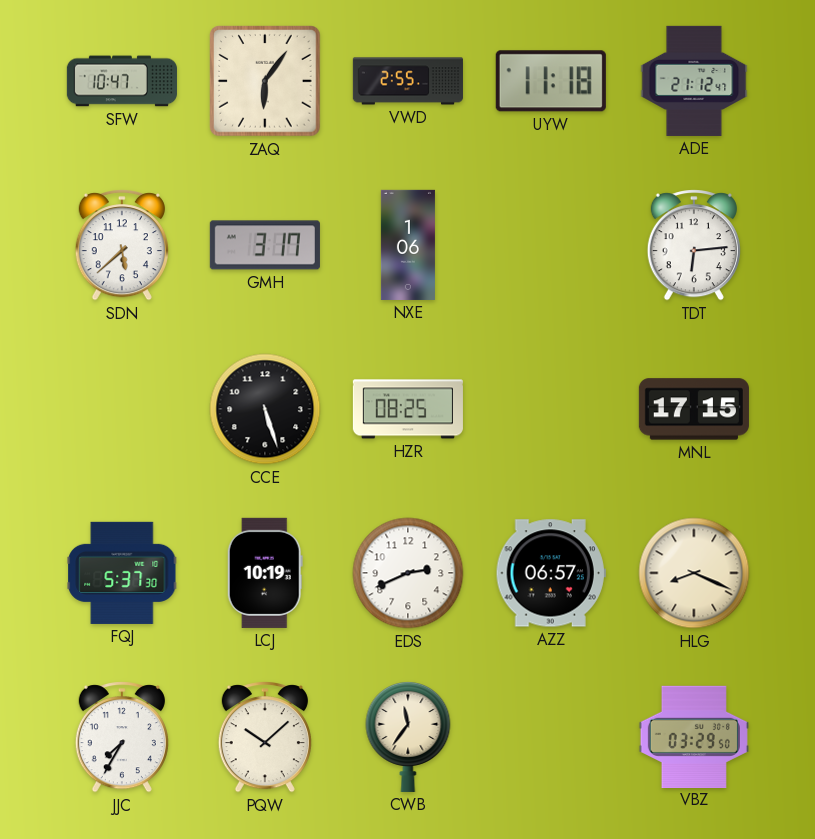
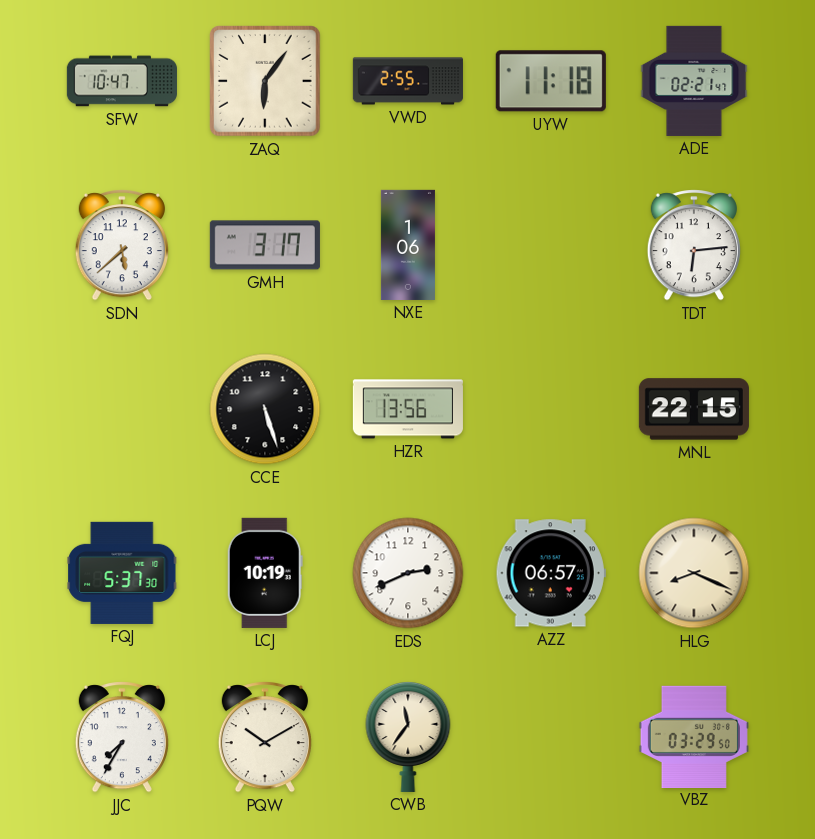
ADE: 21:12 -> 02:21
HZR: 08:25 -> 13:56
MNL: 17:15 -> 22:15
PQW: 10:08 -> 10:10
